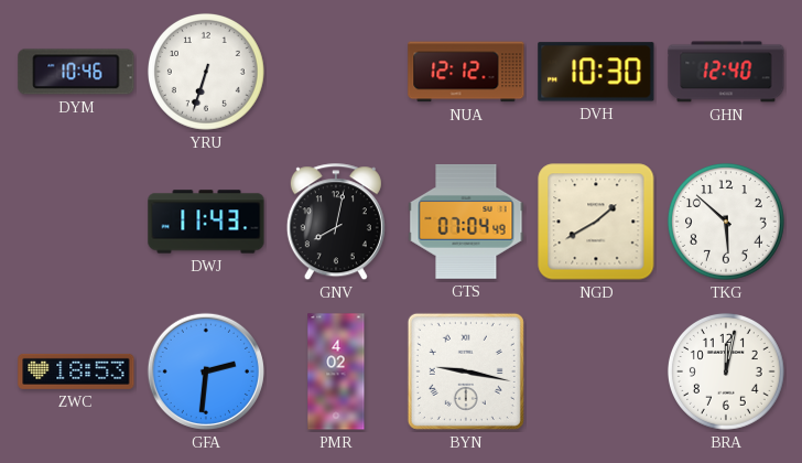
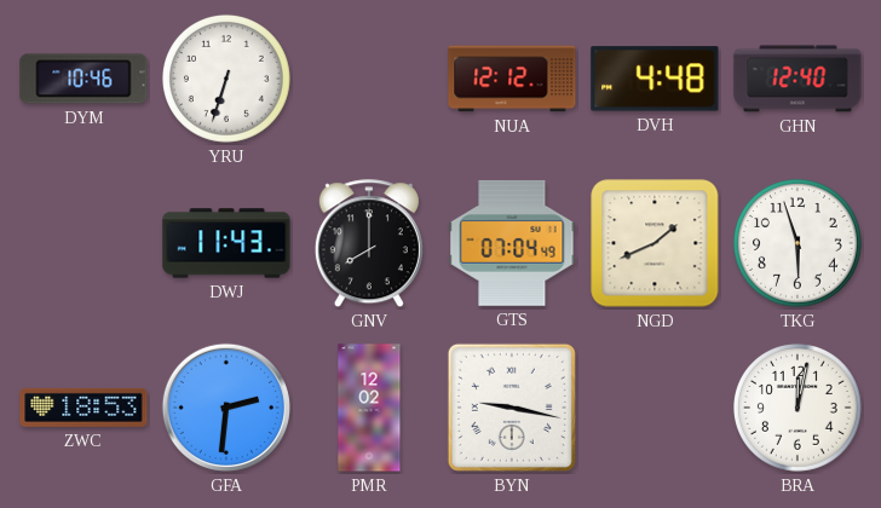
DVH: 10:30 -> 4:48
GNV: 8:02 -> 8:00
NGD: 1:40 -> 1:41
TKG: 5:52 -> 5:57
PMR: 4:02 -> 12:02
